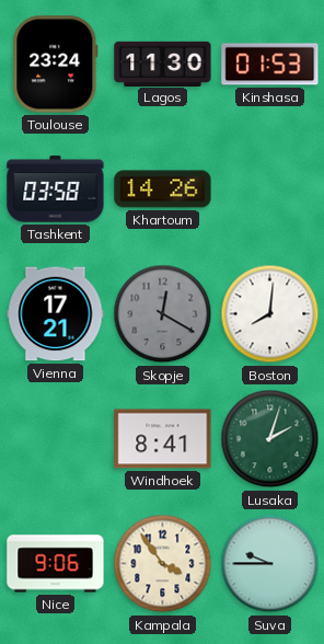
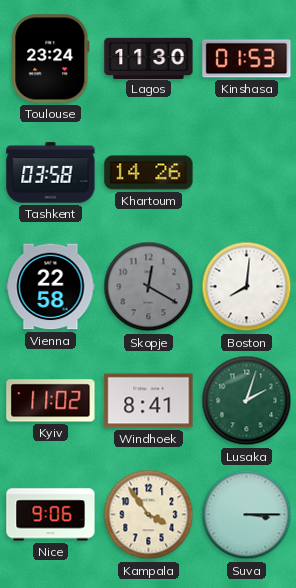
Vienna: 17:21 -> 22:58
Kyiv: none -> 11:02
Suva: 9:45 -> 3:15
